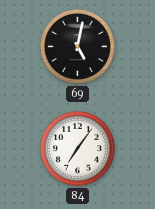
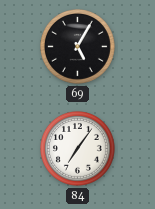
69: 5:02 -> 5:05
